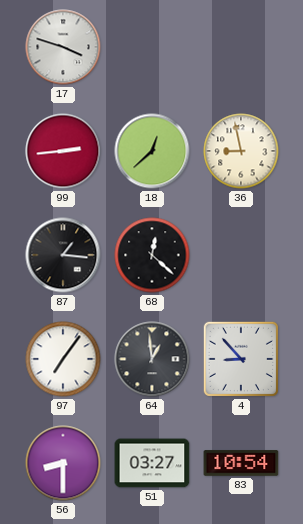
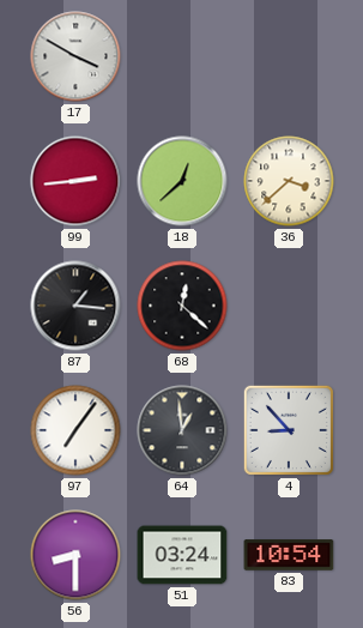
17: 3:48 -> 3:50
36: 8:58 -> 3:38
51: 03:27 -> 03:24
